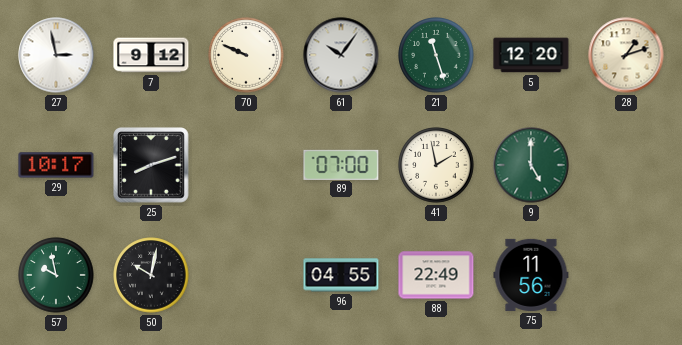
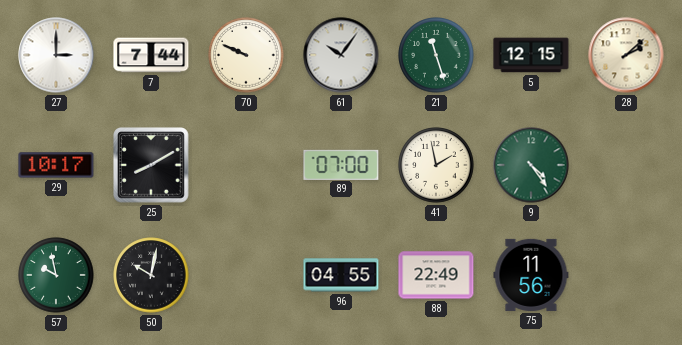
27: 2:58 -> 3:00
7: 9:12 -> 7:44
5: 12:20 -> 12:15
28: 1:12 -> 2:08
25: 8:12 -> 8:10
9: 5:00 -> 4:24
